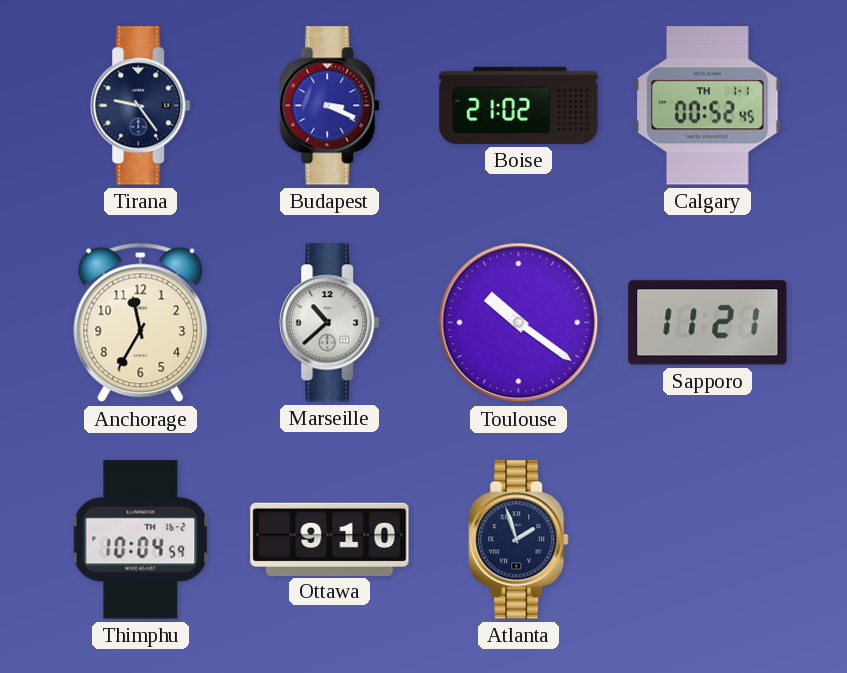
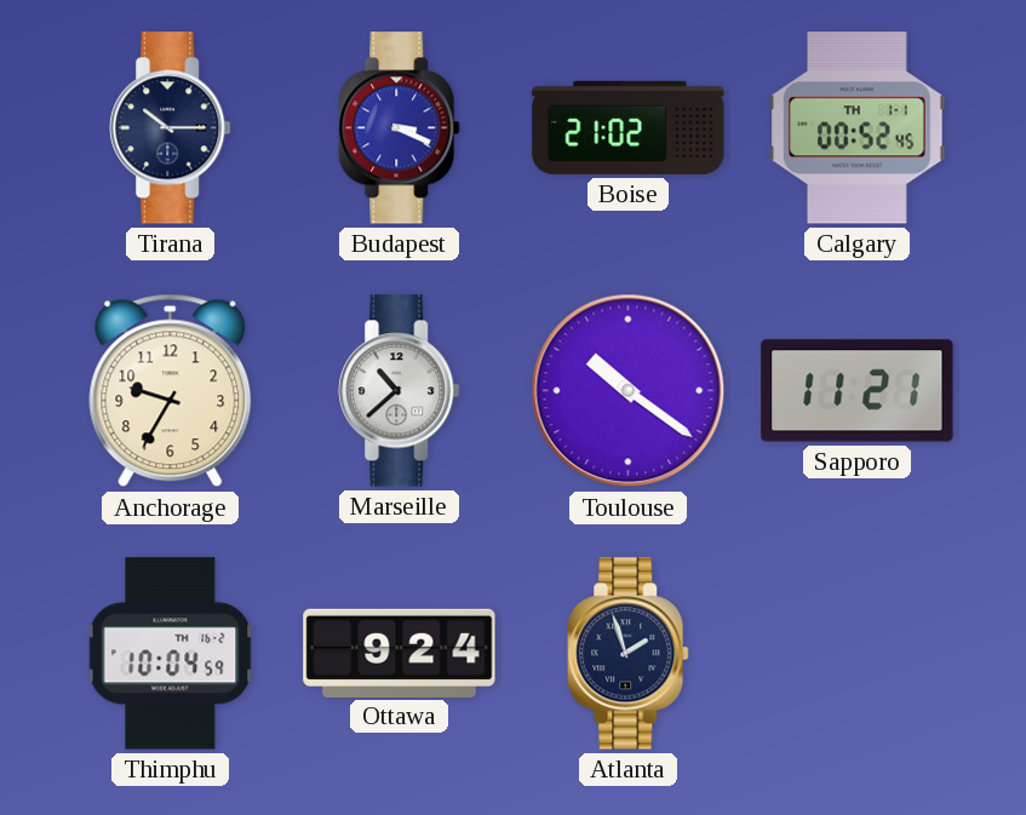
Tirana: 9:24 -> 10:15
Anchorage: 11:35 -> 9:35
Ottawa: 9:10 -> 9:24
